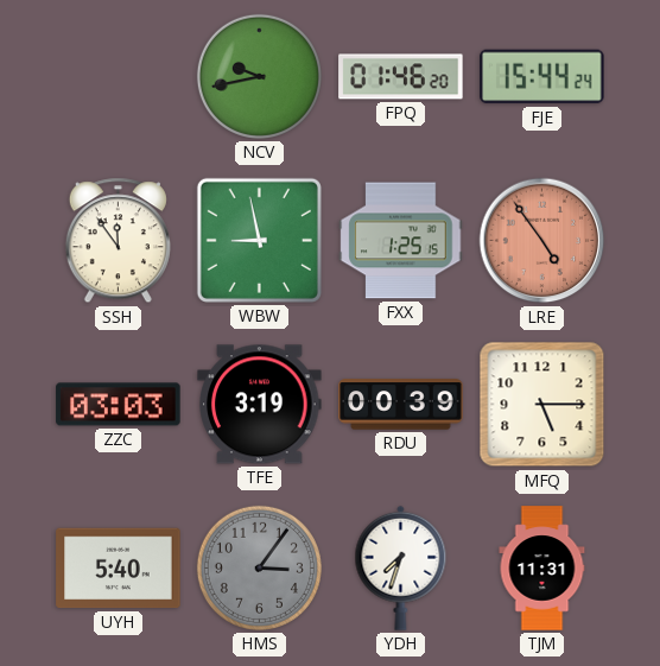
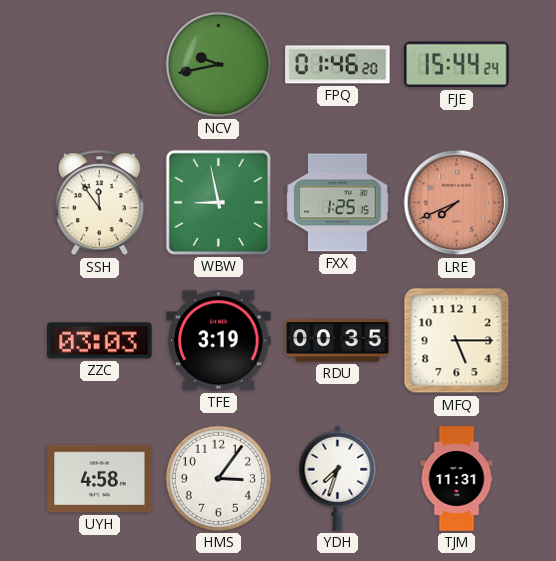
LRE: 4:54 -> 7:41
RDU: 00:39 -> 00:35
UYH: 5:40 -> 4:58
HMS dial: grey -> white
